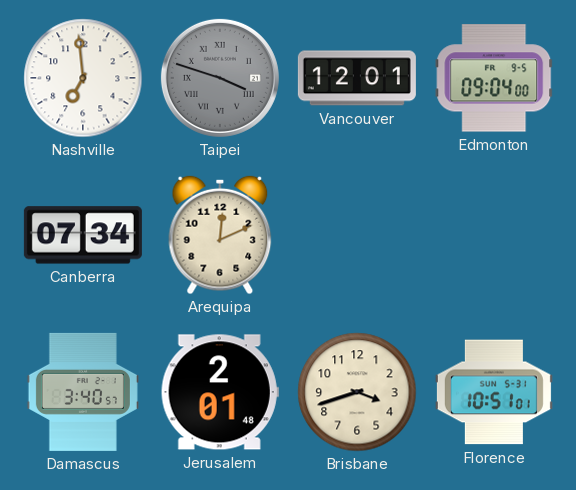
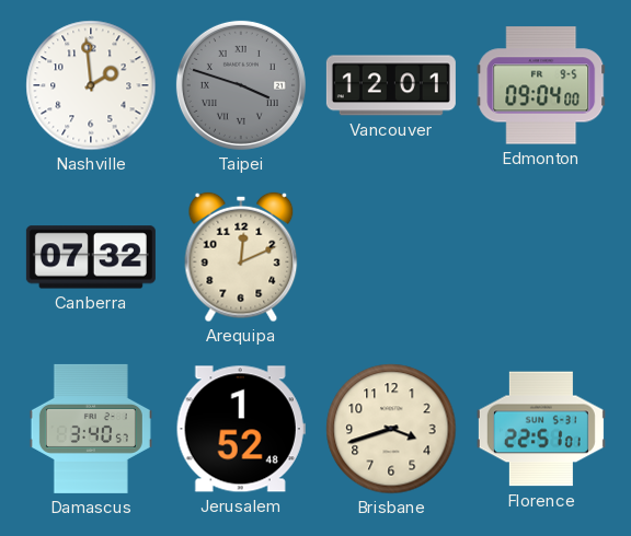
Nashville: 6:59 -> 1:59
Canberra: 07:34 -> 07:32
Jerusalem: 2:01 -> 1:52
Florence: 10:51 -> 22:51
